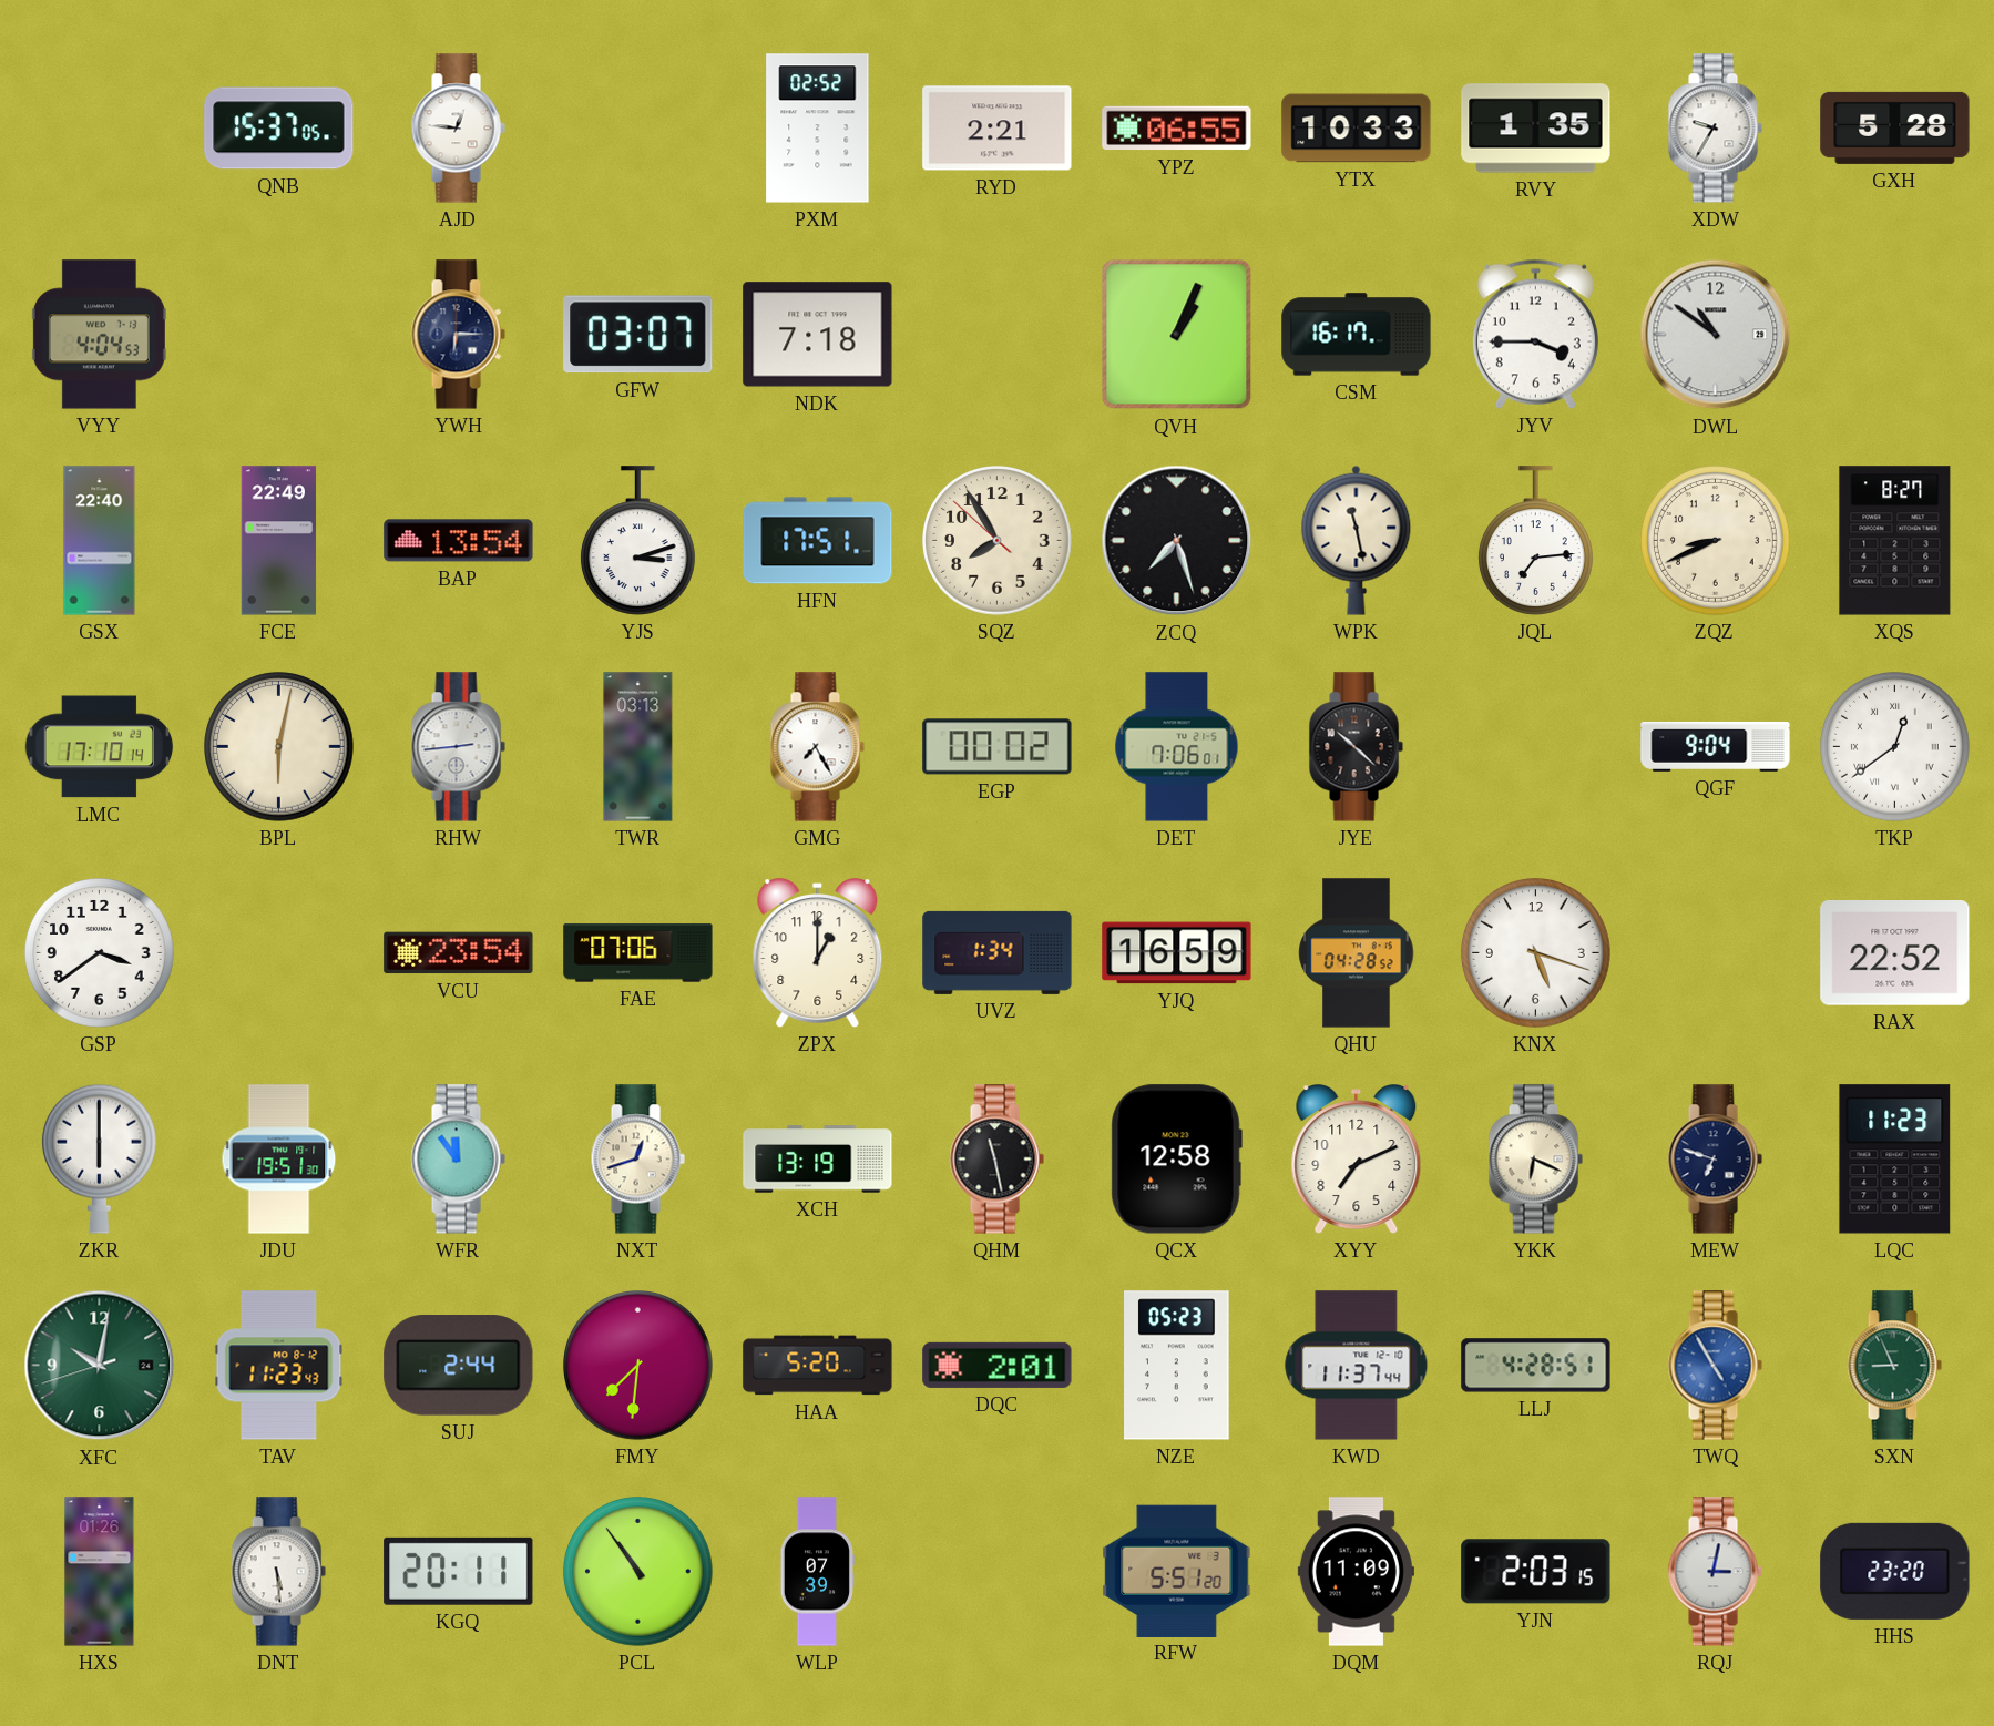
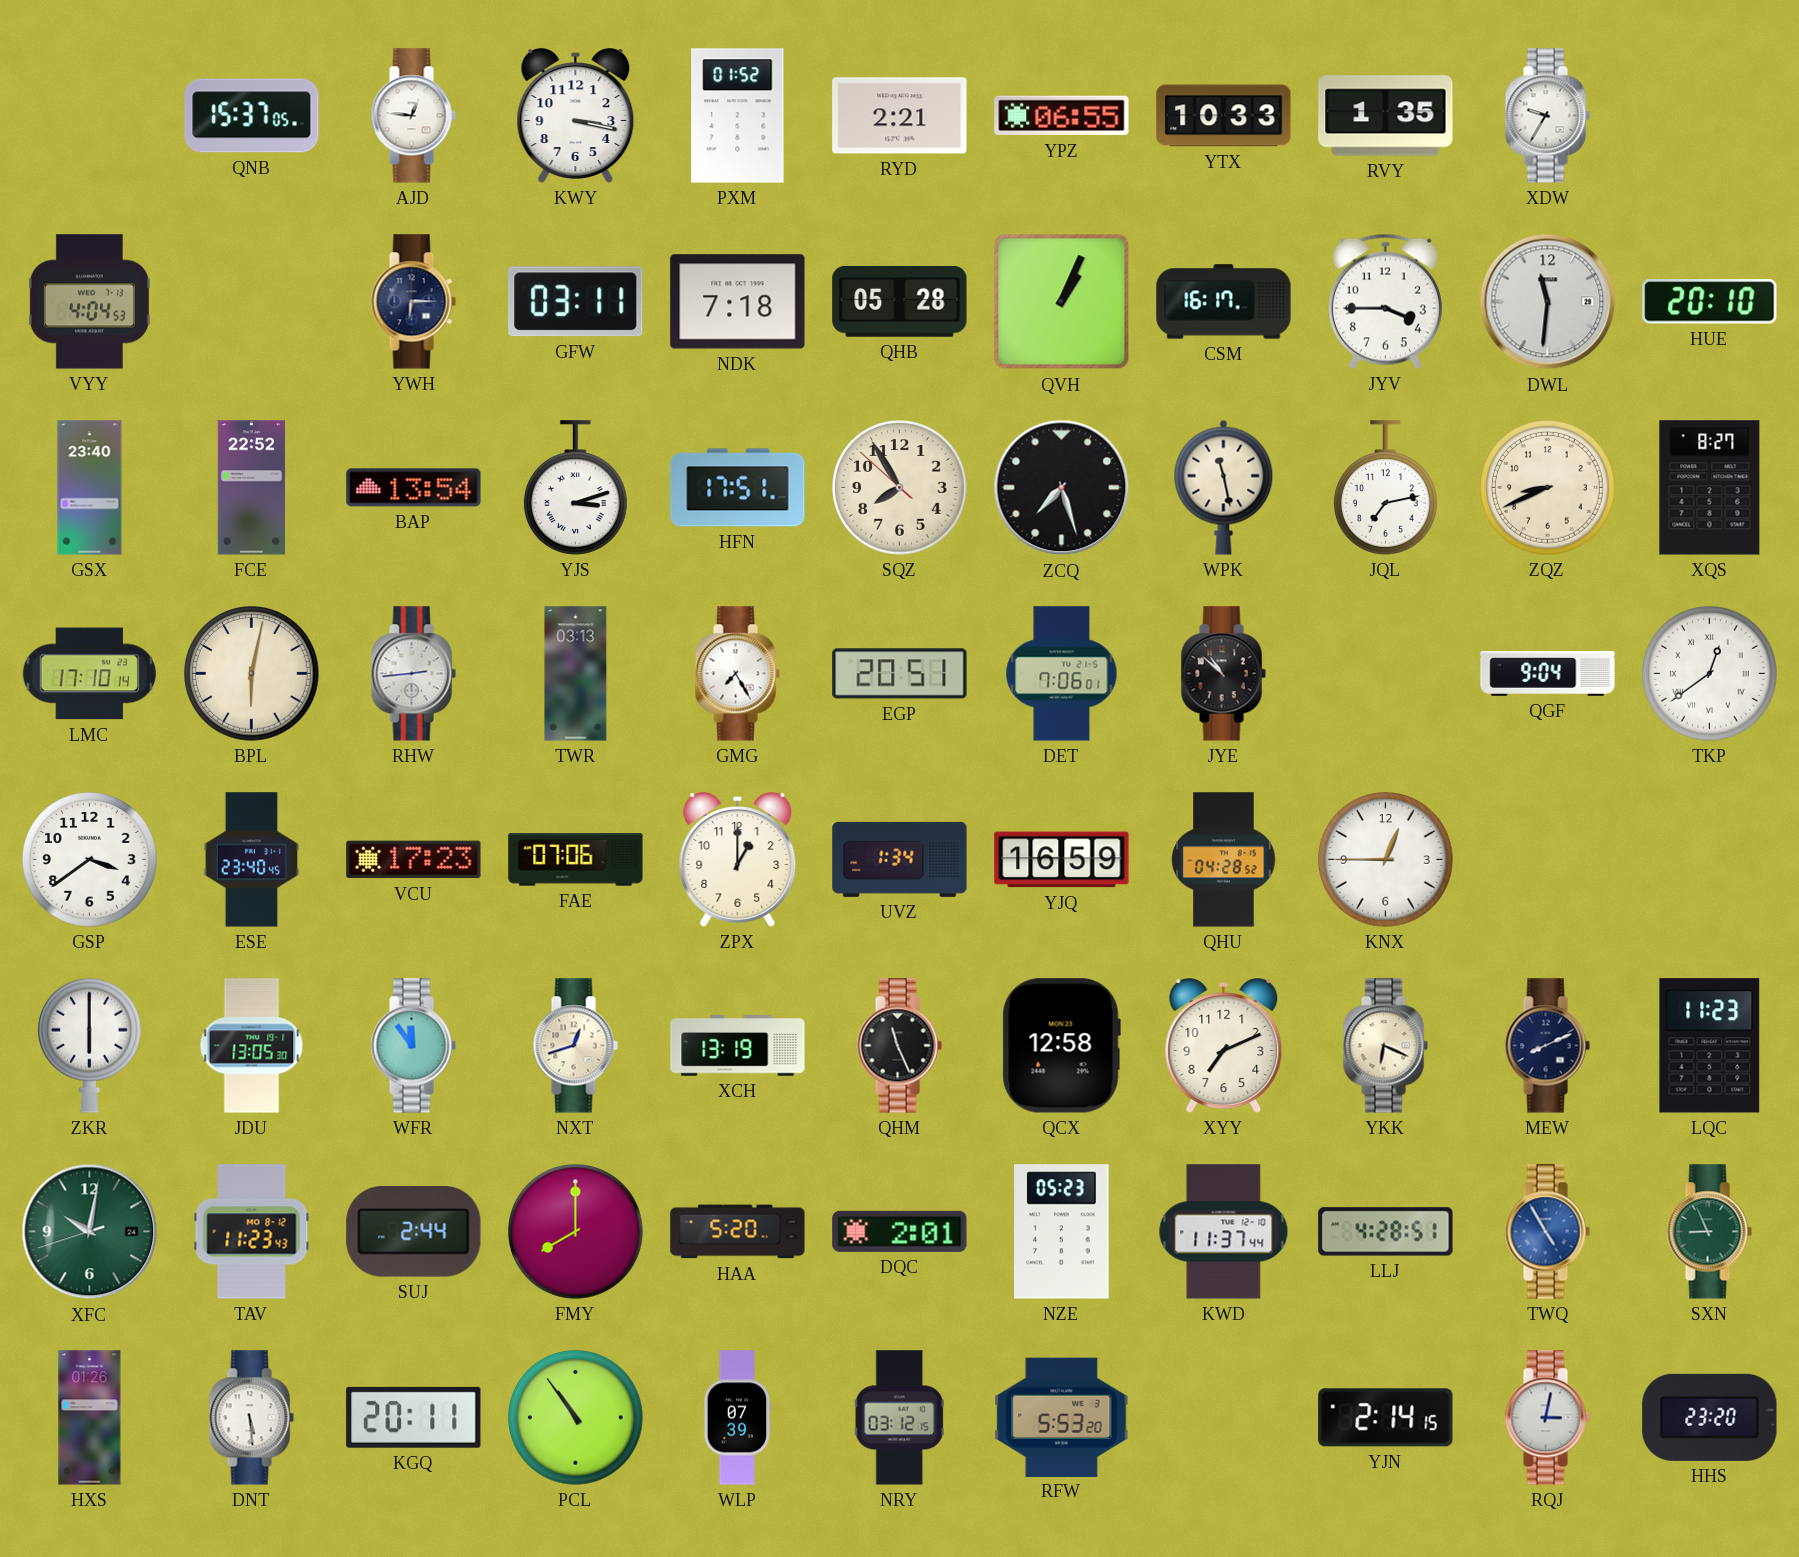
KWY: none -> 3:17
PXM: 02:52 -> 01:52
GXH: 5:28 -> none
GFW: 03:07 -> 03:11
QHB: none -> 05:28
DWL: 10:51 -> 11:31
HUE: none -> 20:10
GSX: 22:40 -> 23:40
FCE: 22:49 -> 22:52
JQL: 7:14 -> 7:13
EGP: 00:02 -> 20:51
JYE: 10:22 -> 10:52
ESE: none -> 23:40
VCU: 23:54 -> 17:23
KNX: 5:18 -> 12:45
RAX: 22:52 -> none
JDU: 19:51 -> 13:05
QHM: 11:28 -> 11:26
MEW: 6:48 -> 8:11
FMY: 7:31 -> 8:00
NRY: none -> 03:12
RFW: 5:51 -> 5:53
DQM: 11:09 -> none
YJN: 2:03 -> 2:14
